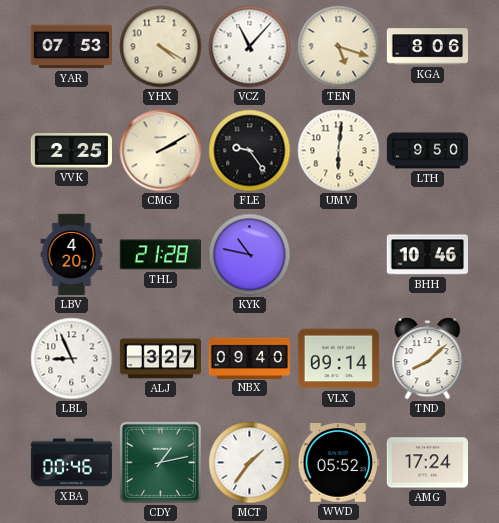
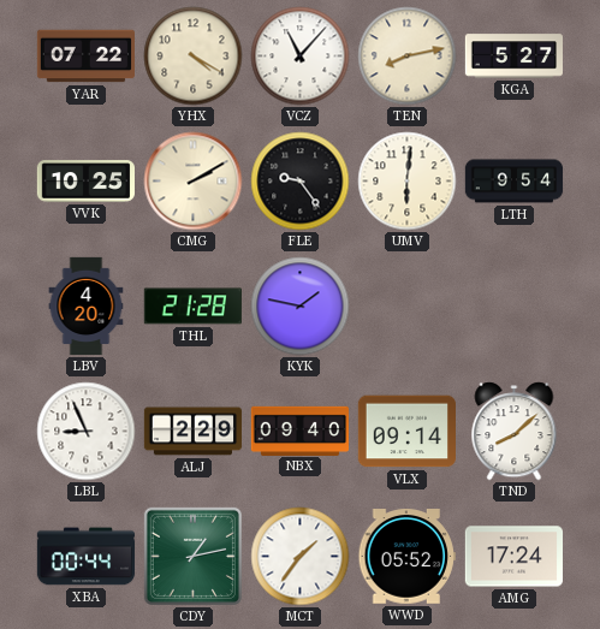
YAR: 07:53 -> 07:22
TEN: 5:18 -> 8:13
KGA: 8:06 -> 5:27
VVK: 2:25 -> 10:25
LTH: 9:50 -> 9:54
KYK: 10:47 -> 1:47
BHH: 10:46 -> none
ALJ: 3:27 -> 2:29
XBA: 00:46 -> 00:44
